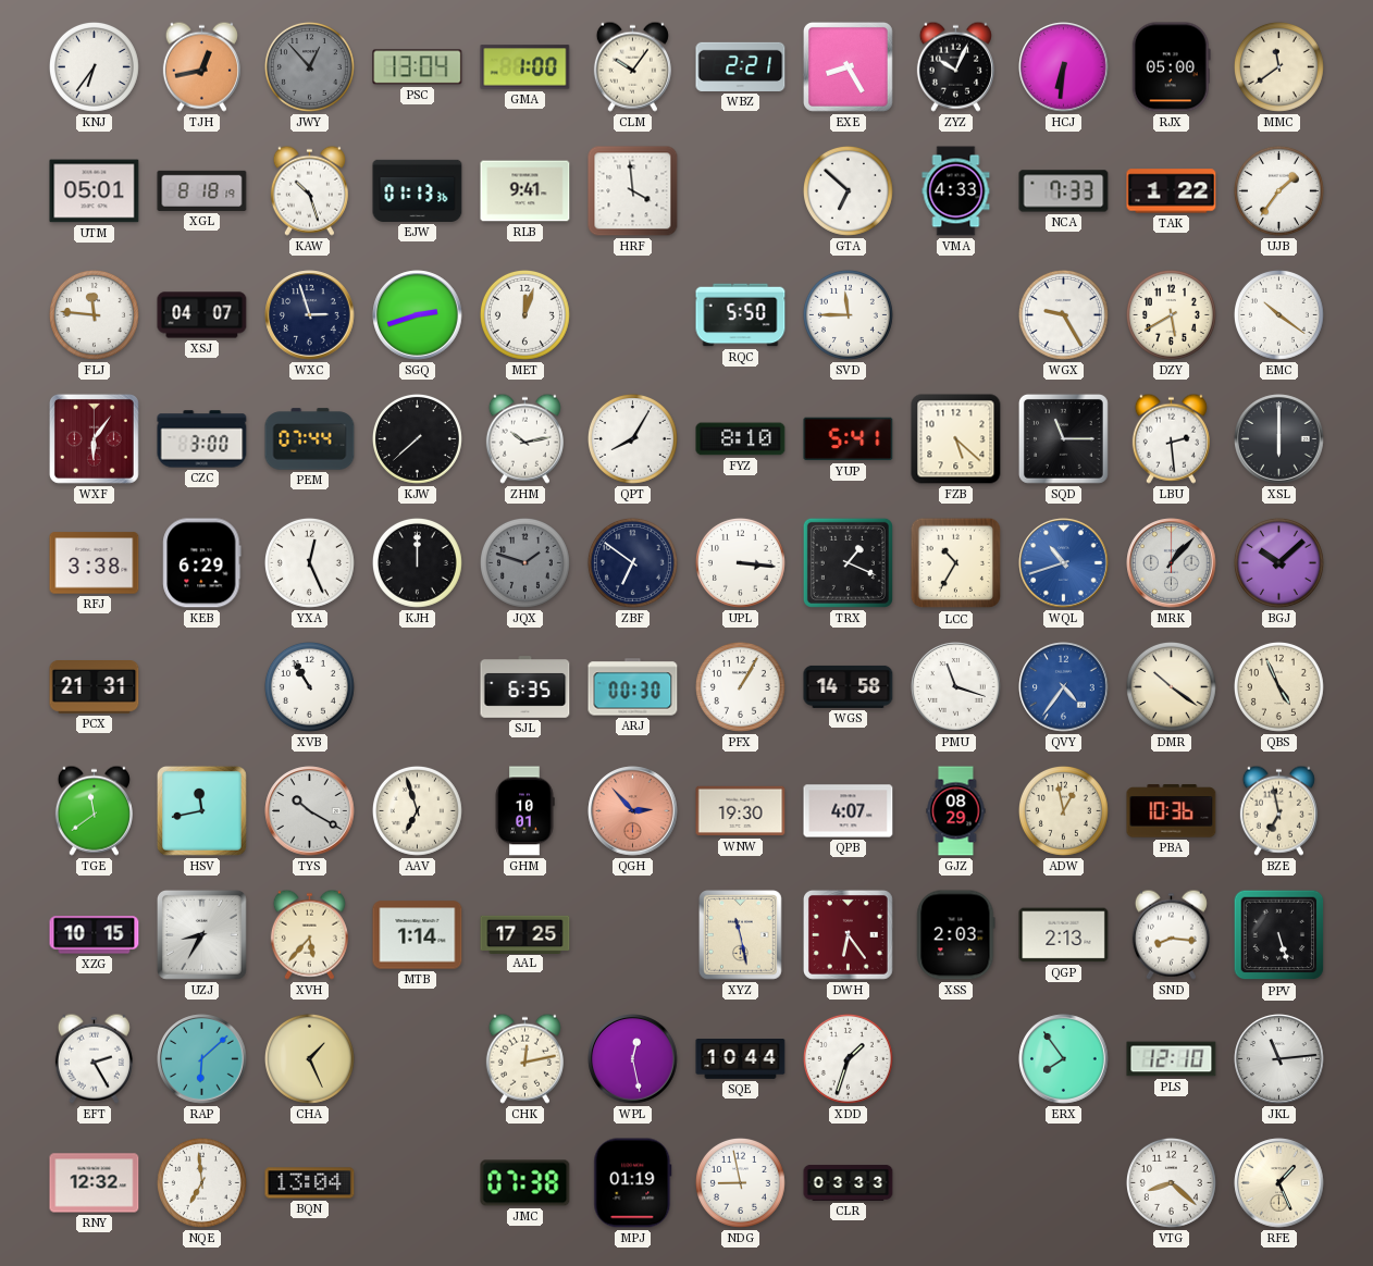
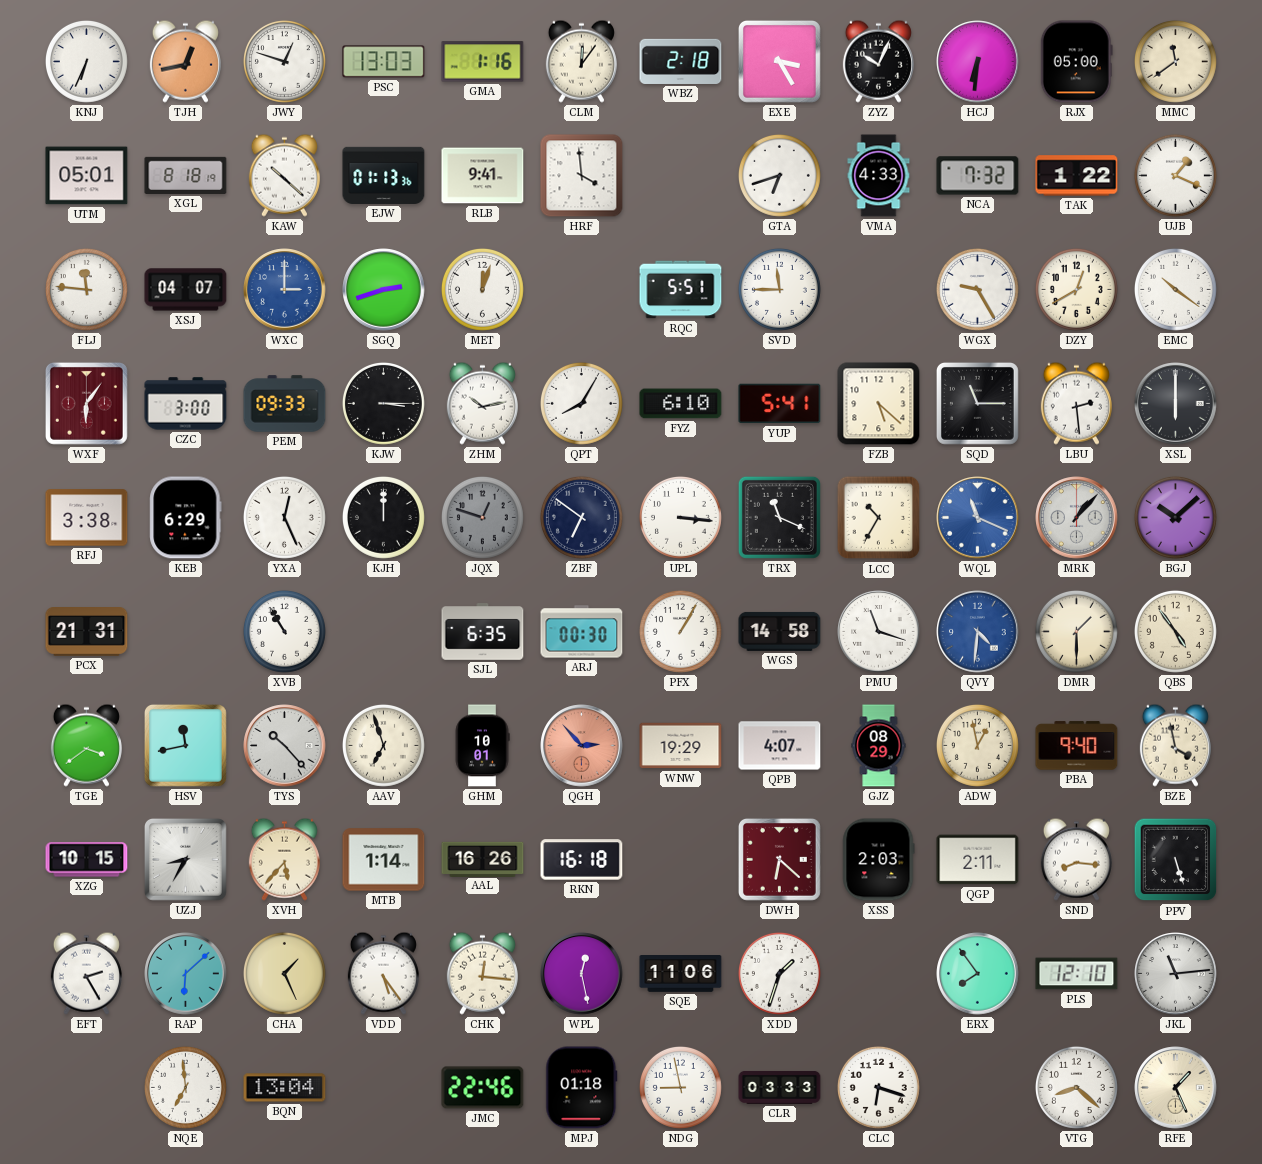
KNJ: 6:36 -> 6:34
JWY: 12:53 -> 12:48
JWY dial: grey -> white
PSC: 13:04 -> 13:03
GMA: 1:00 -> 1:16
CLM: 10:06 -> 12:06
WBZ: 2:21 -> 2:18
EXE: 8:25 -> 3:25
KAW: 10:27 -> 10:22
GTA: 6:52 -> 6:42
NCA: 7:33 -> 7:32
UJB: 1:36 -> 1:19
WXC: 2:57 -> 3:00
WXC dial: navy -> blue
RQC: 5:50 -> 5:51
DZY: 5:40 -> 12:40
PEM: 07:44 -> 09:33
KJW: 7:38 -> 3:15
FYZ: 8:10 -> 6:10
JQX: 1:48 -> 12:48
TRX: 1:19 -> 11:19
WQL: 10:42 -> 11:19
QVY: 4:36 -> 4:31
DMR: 10:21 -> 1:30
QBS: 4:56 -> 4:54
TGE: 11:39 -> 3:39
TYS: 10:20 -> 10:23
WNW: 19:30 -> 19:29
PBA: 10:36 -> 9:40
BZE: 6:58 -> 3:58
AAL: 17:25 -> 16:26
RKN: none -> 16:18
XYZ: 11:28 -> none
DWH: 6:24 -> 6:22
QGP: 2:13 -> 2:11
VDD: none -> 5:24
CHK: 12:13 -> 12:16
SQE: 10:44 -> 11:06
RNY: 12:32 -> none
JMC: 07:38 -> 22:46
MPJ: 01:19 -> 01:18
CLC: none -> 6:18
